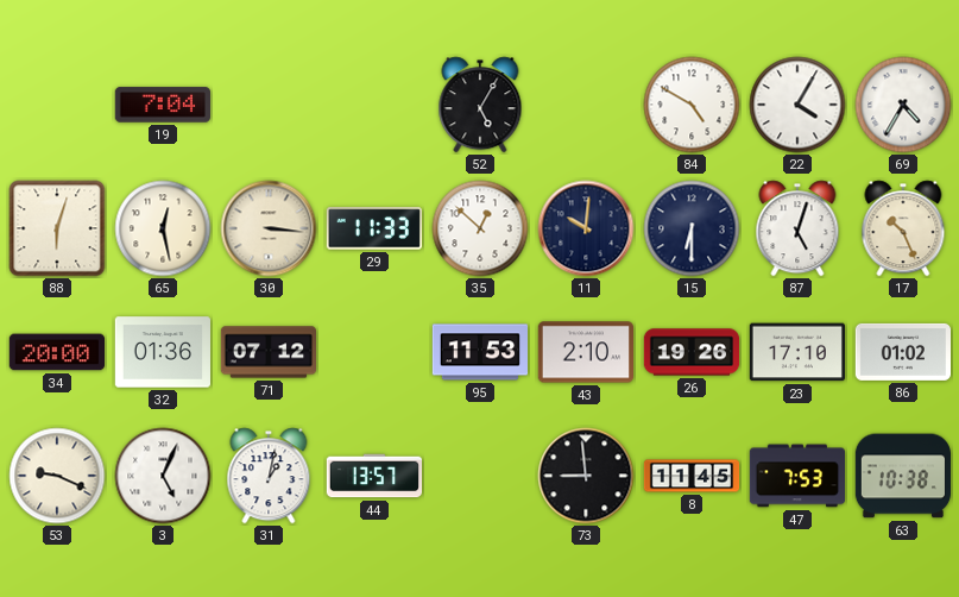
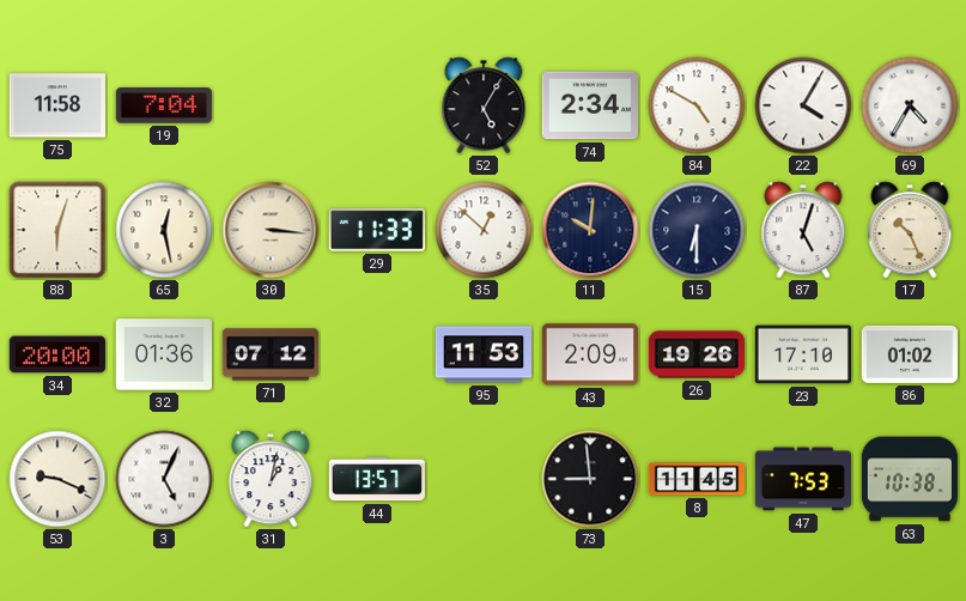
75: none -> 11:58
74: none -> 2:34
43: 2:10 -> 2:09
